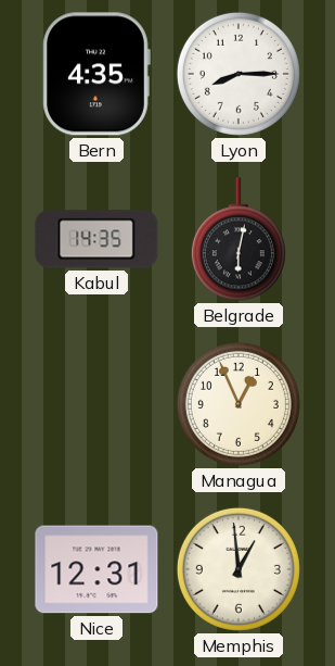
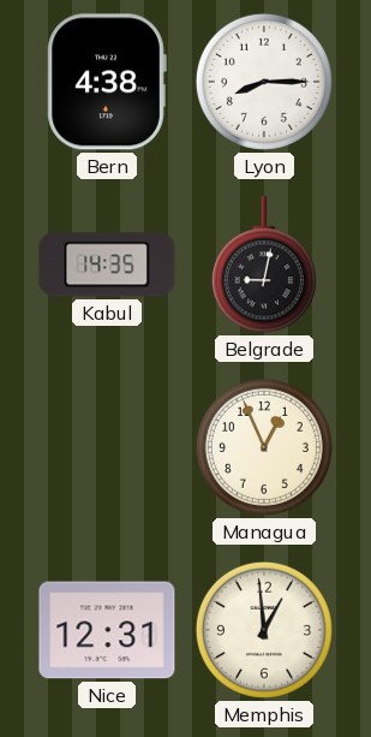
Bern: 4:35 -> 4:38
Belgrade: 6:02 -> 9:02
